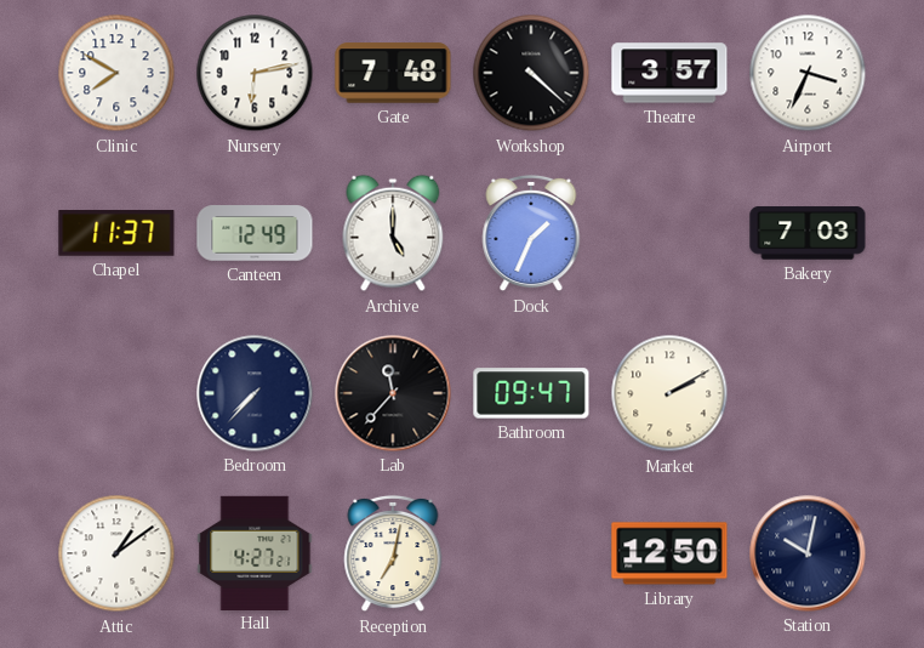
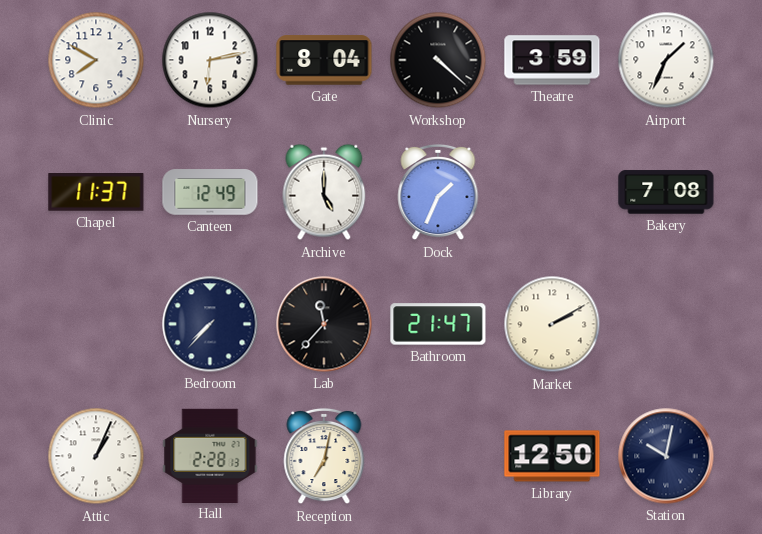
Gate: 7:48 -> 8:04
Theatre: 3:57 -> 3:59
Airport: 3:34 -> 1:34
Bakery: 7:03 -> 7:08
Bathroom: 09:47 -> 21:47
Attic: 1:09 -> 1:04
Hall: 4:27 -> 2:28
